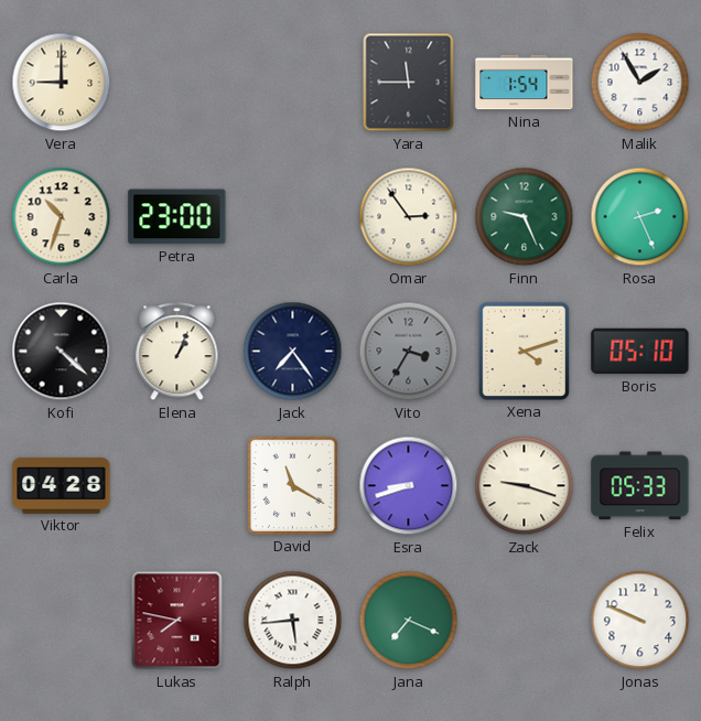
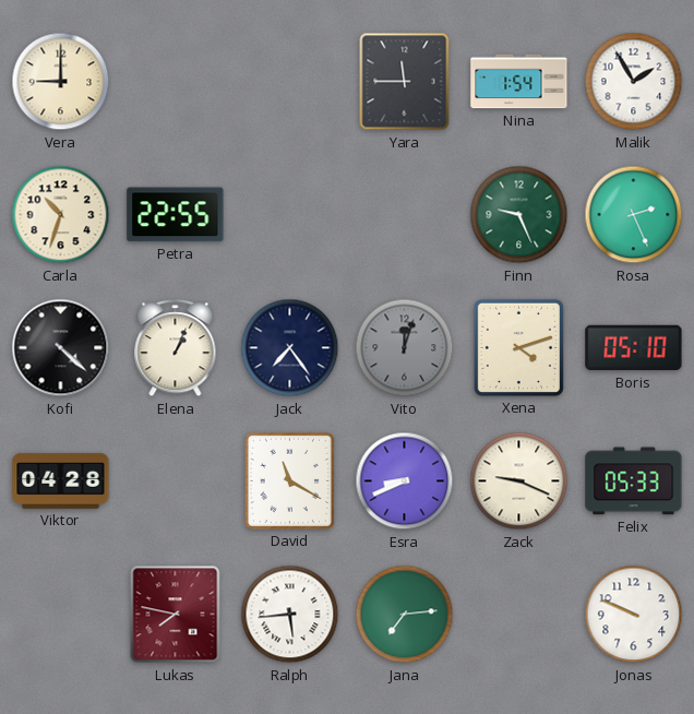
Petra: 23:00 -> 22:55
Omar: 2:54 -> none
Vito: 3:35 -> 12:03
Esra: 8:42 -> 8:41
Zack: 9:18 -> 9:19
Jana: 7:19 -> 7:14
